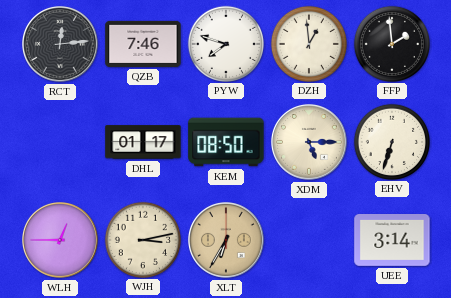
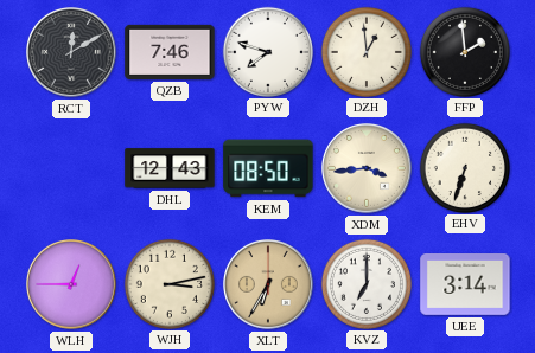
RCT: 12:14 -> 12:10
DHL: 01:17 -> 12:43
XDM: 5:15 -> 3:44
KVZ: none -> 7:00
